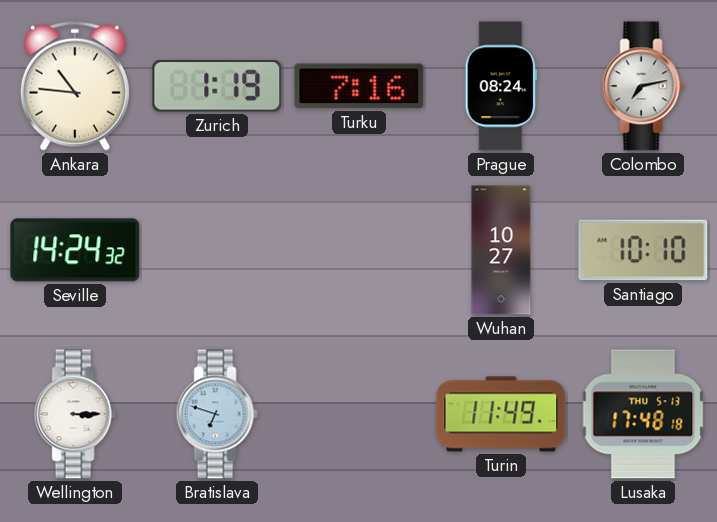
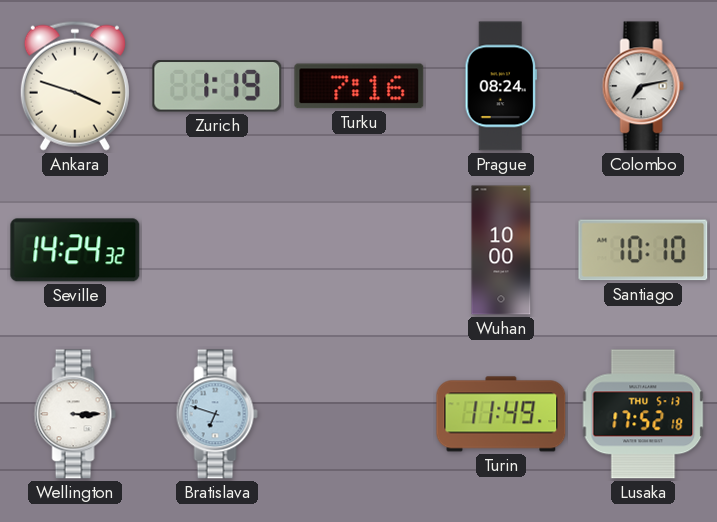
Ankara: 10:46 -> 3:48
Wuhan: 10:27 -> 10:00
Lusaka: 17:48 -> 17:52
